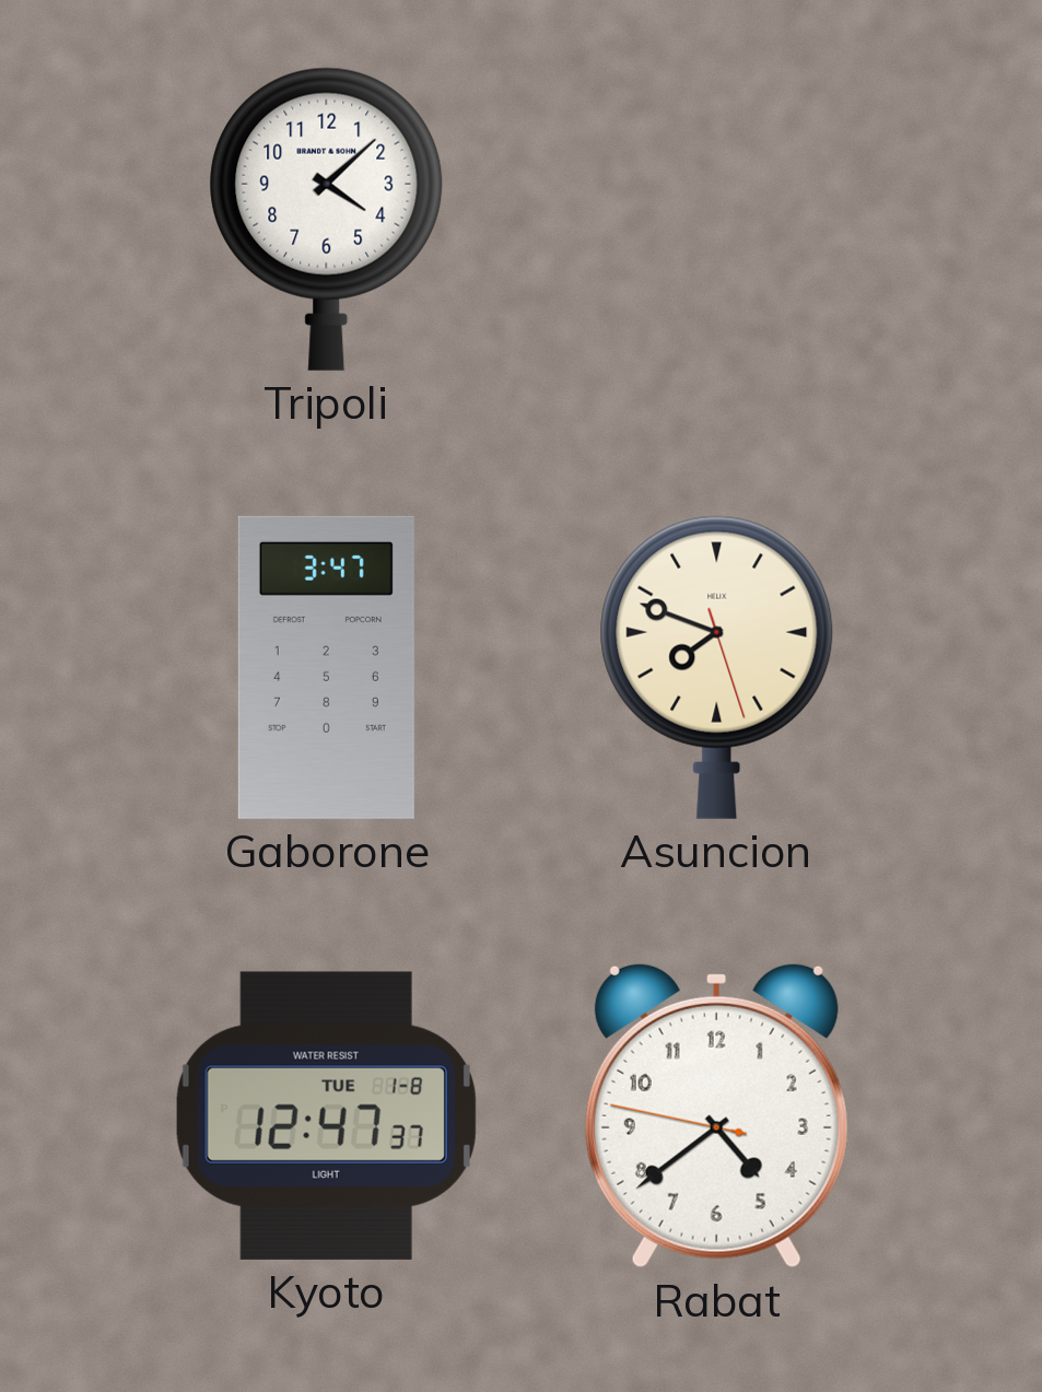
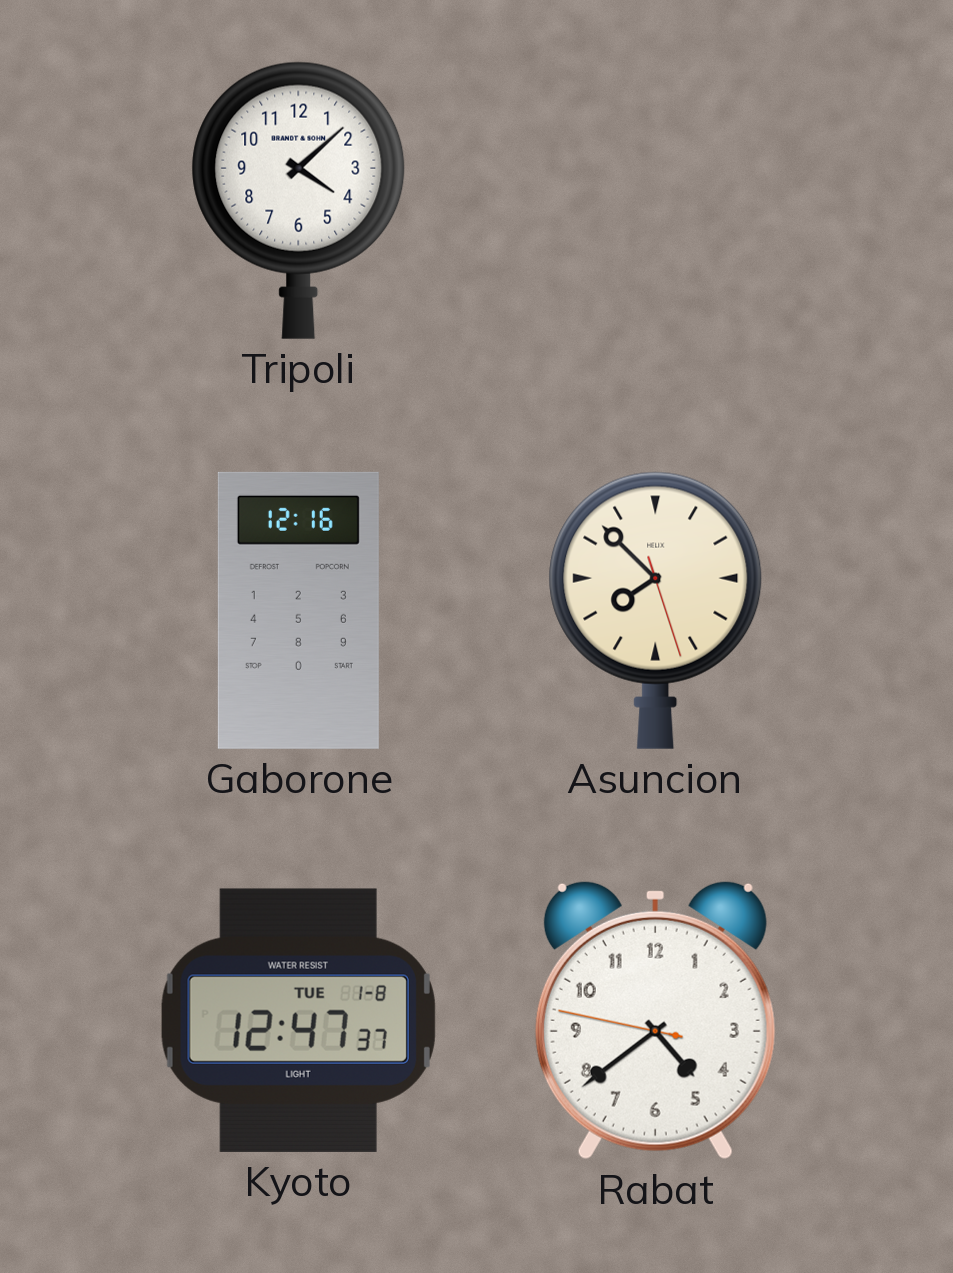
Gaborone: 3:47 -> 12:16
Asuncion: 7:48 -> 7:52
